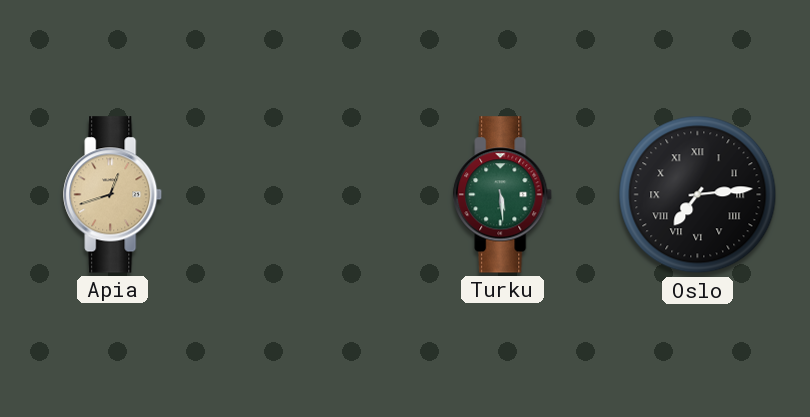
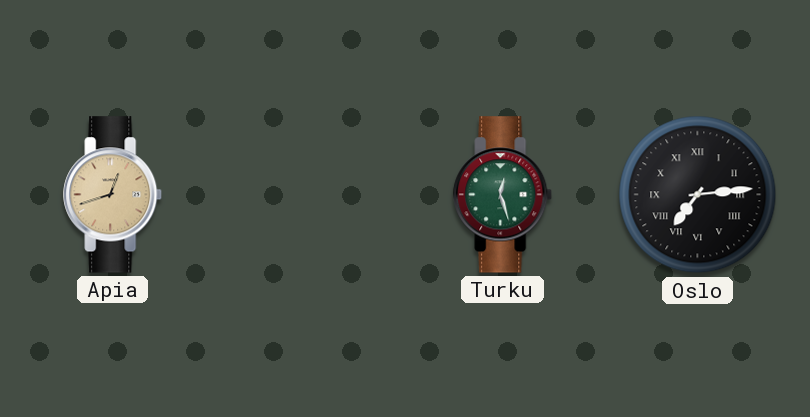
Turku: 5:29 -> 12:27
